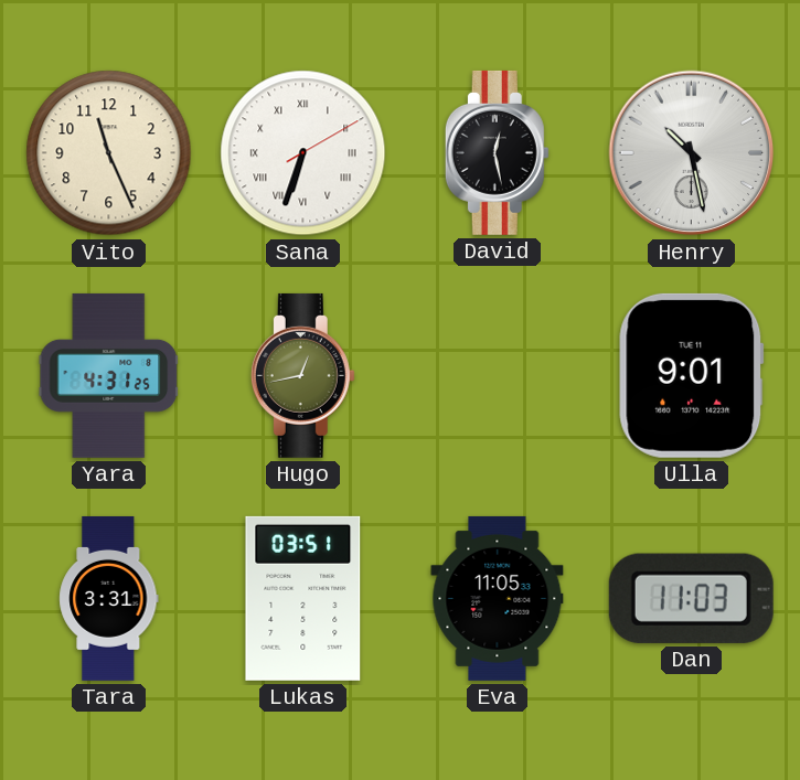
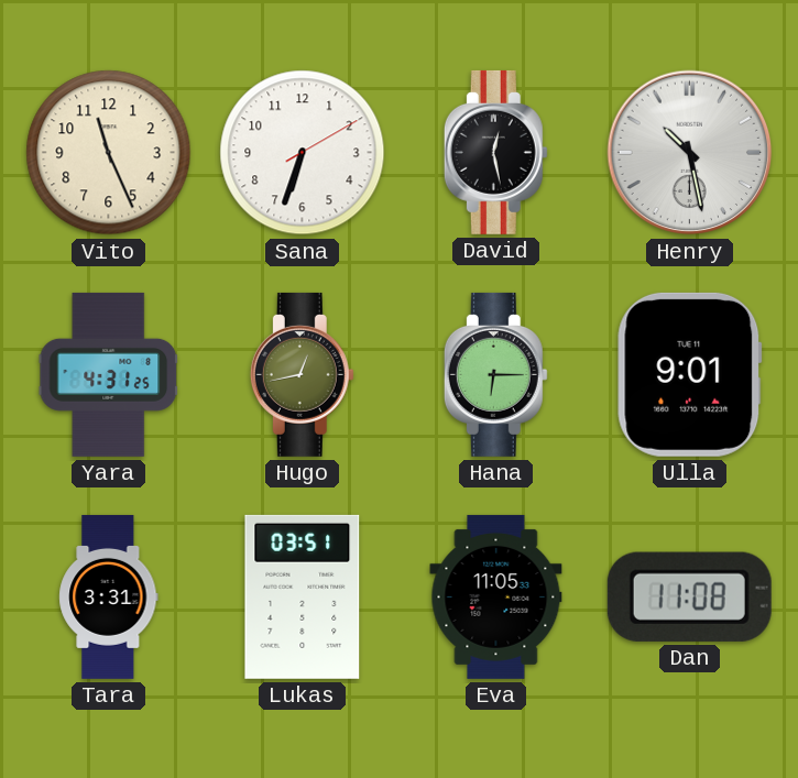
Sana numerals: Roman -> Arabic
Hana: none -> 6:15
Dan: 11:03 -> 11:08
